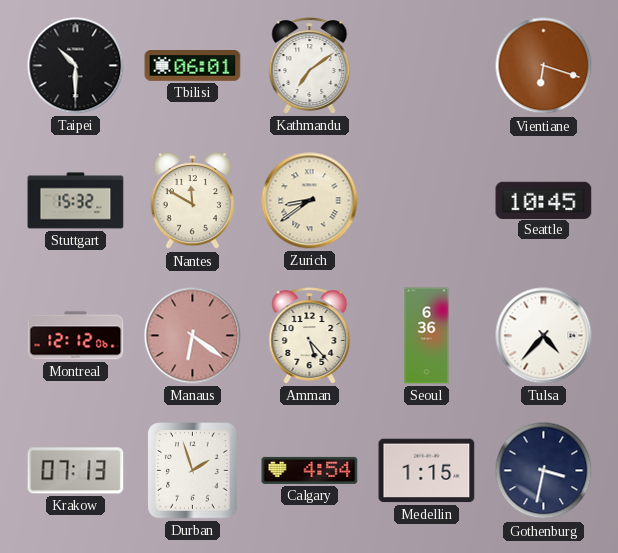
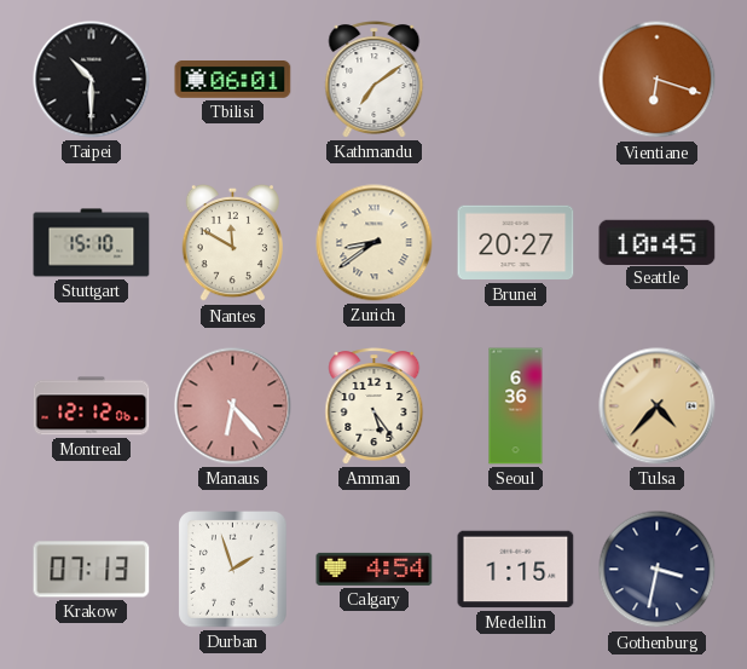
Stuttgart: 15:32 -> 15:10
Brunei: none -> 20:27
Manaus: 6:21 -> 6:23
Amman: 5:23 -> 5:24
Tulsa dial: white -> champagne
